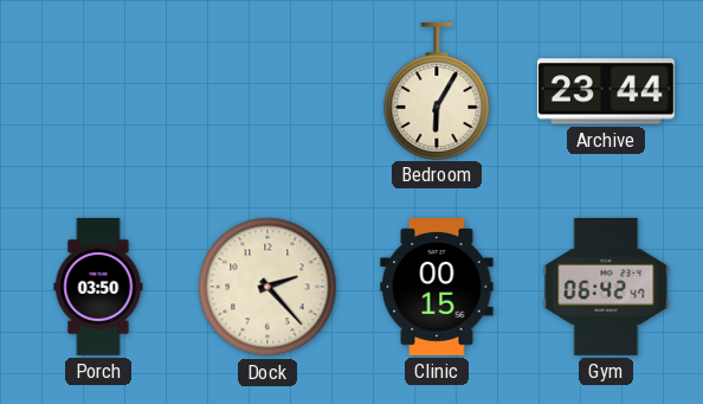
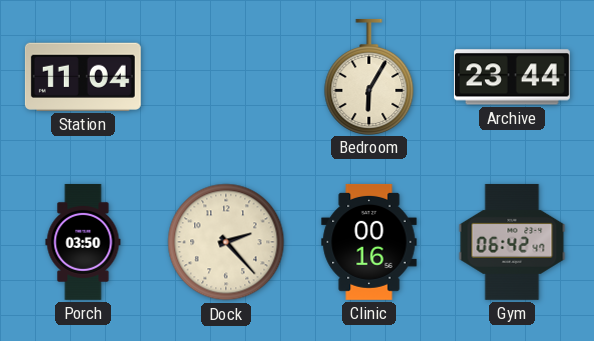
Station: none -> 11:04
Clinic: 00:15 -> 00:16
